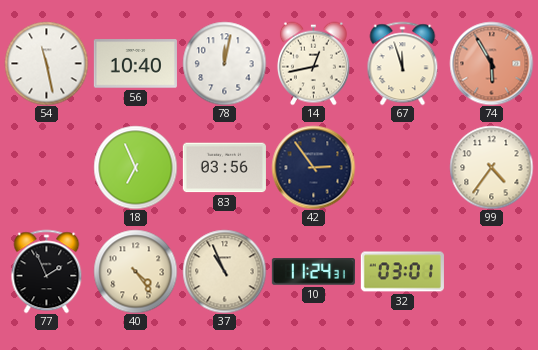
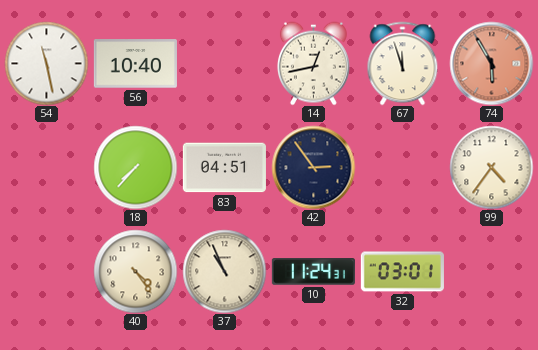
78: 12:02 -> none
18: 6:56 -> 7:37
83: 03:56 -> 04:51
77: 1:56 -> none
